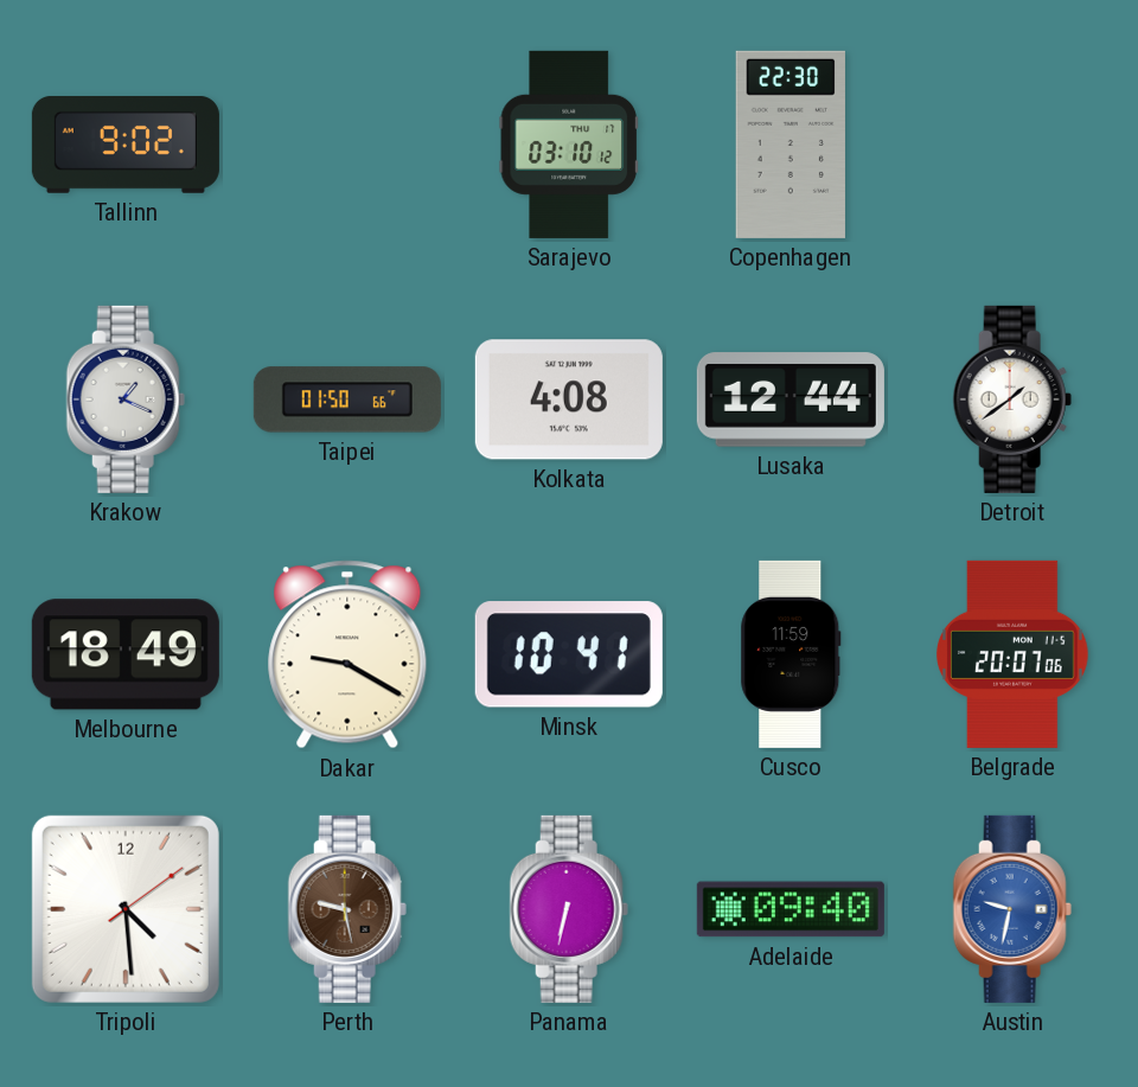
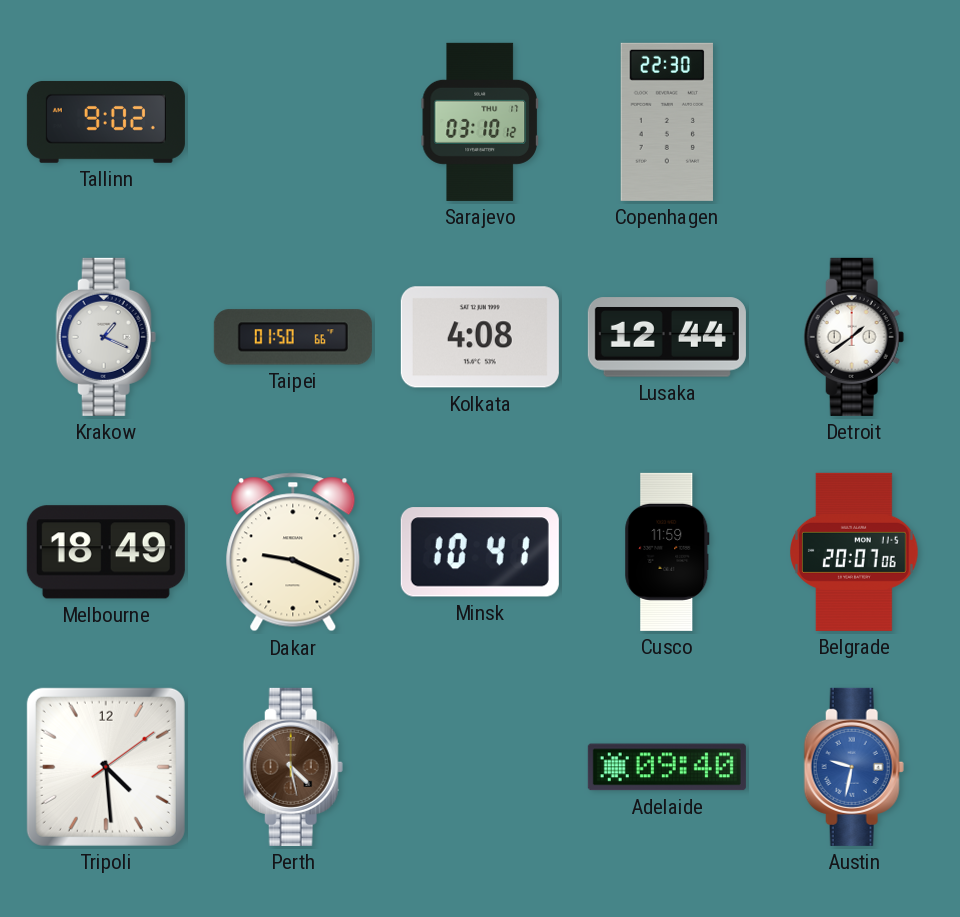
Dakar: 9:20 -> 9:19
Perth: 9:28 -> 4:28
Panama: 6:32 -> none
